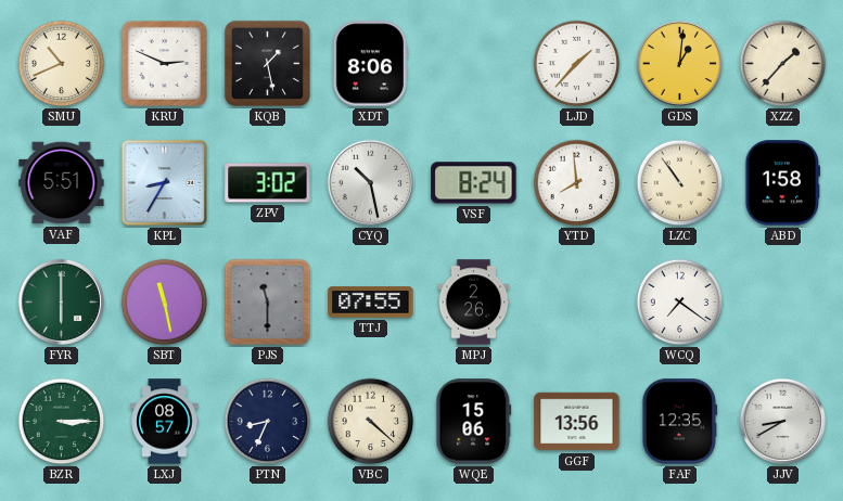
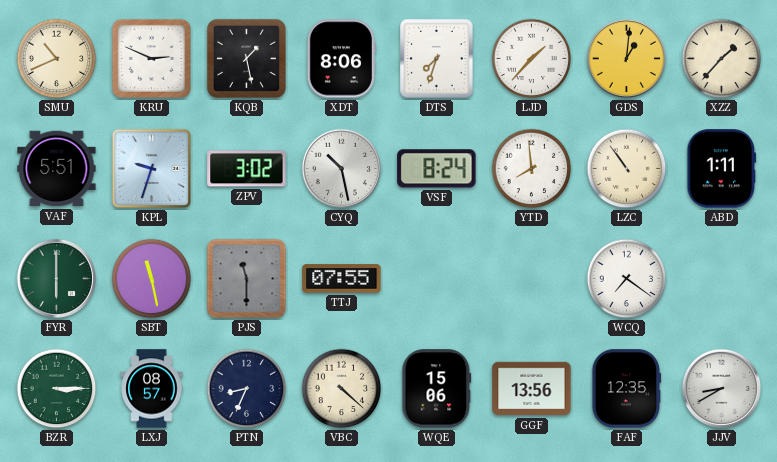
DTS: none -> 7:33
KPL: 8:35 -> 9:33
ABD: 1:58 -> 1:11
MPJ: 2:26 -> none
